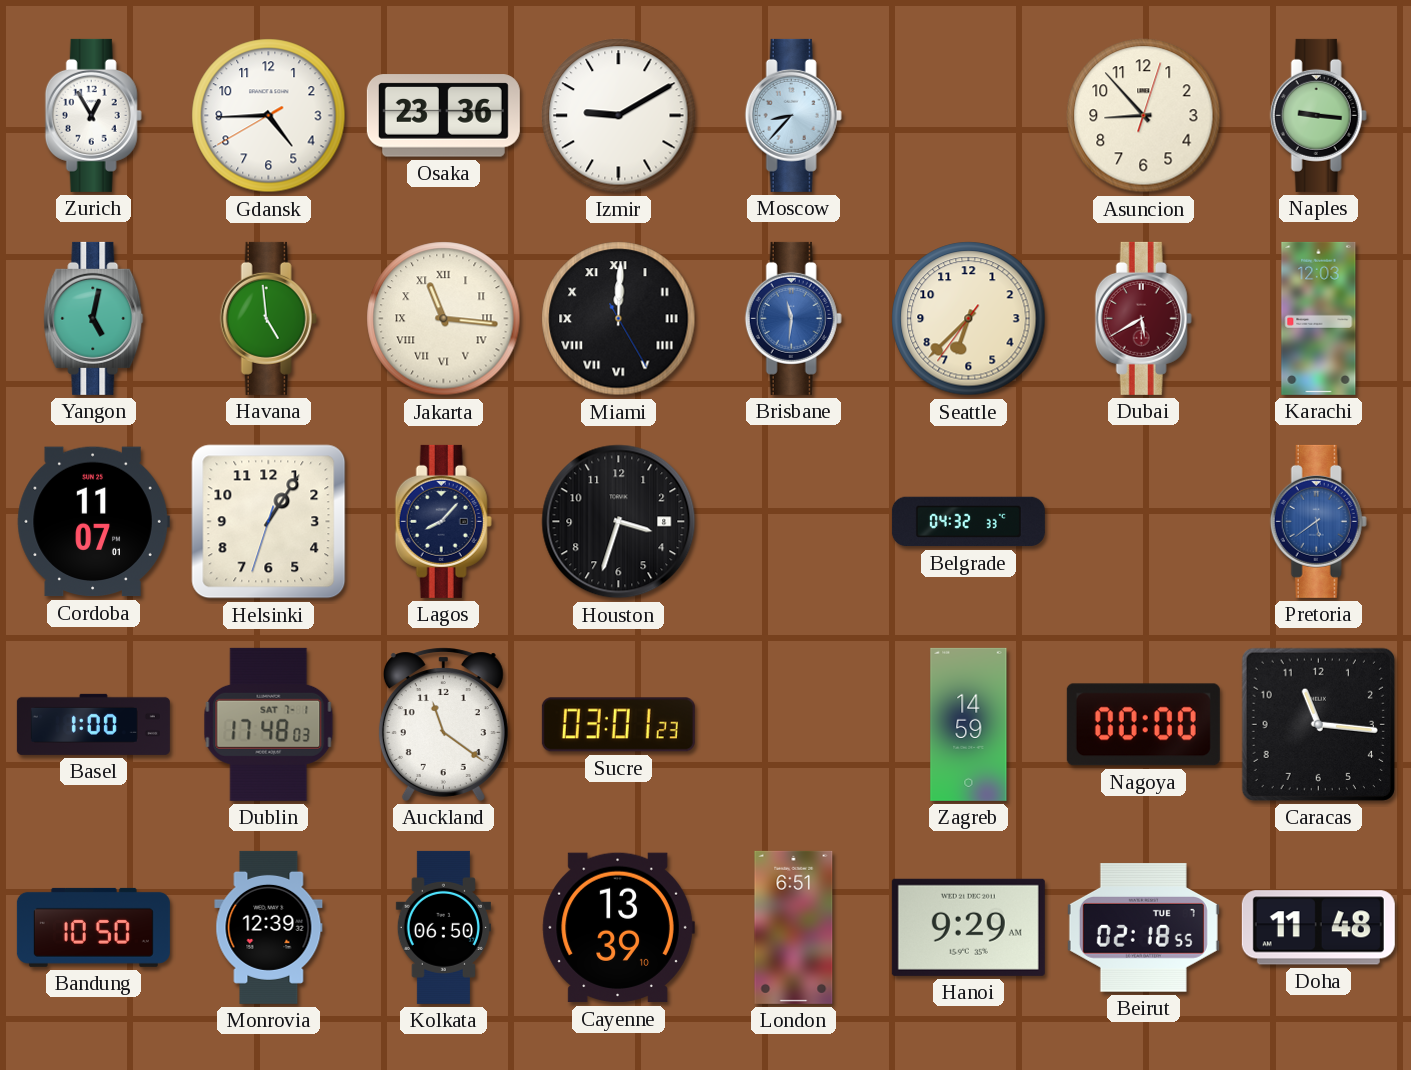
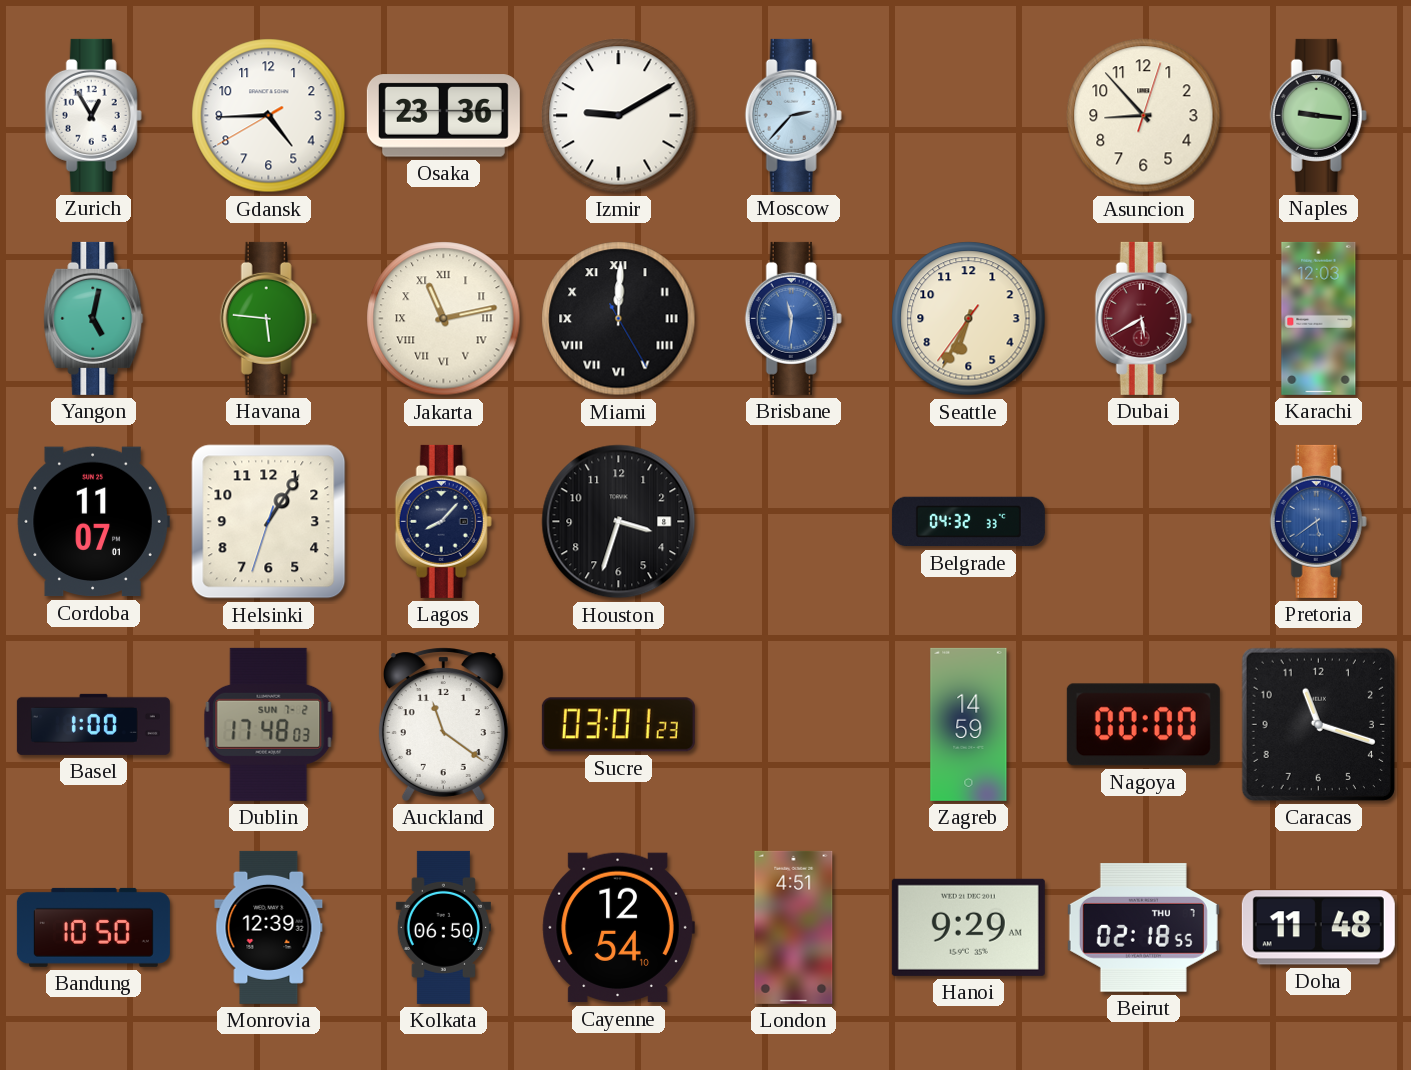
Moscow: 8:37 -> 2:37
Havana: 4:59 -> 5:46
Jakarta: 11:16 -> 11:13
Seattle: 6:37 -> 6:34
Dublin date: SAT 7-1 -> SUN 7-2
Caracas: 11:16 -> 11:18
Cayenne: 13:39 -> 12:54
London: 6:51 -> 4:51
Beirut date: TUE 7 -> THU 7
